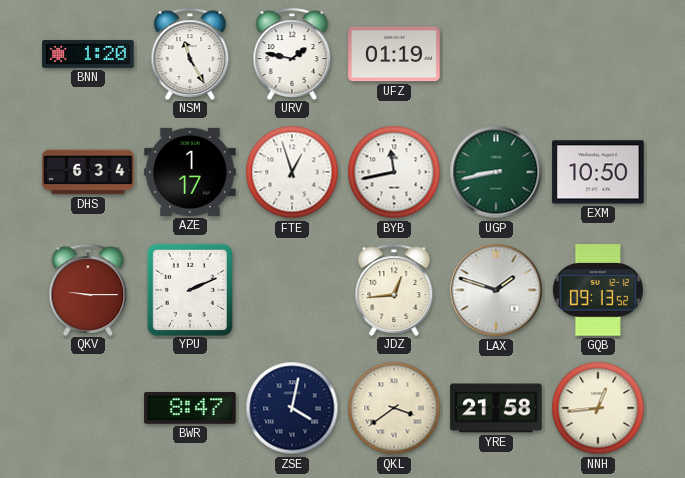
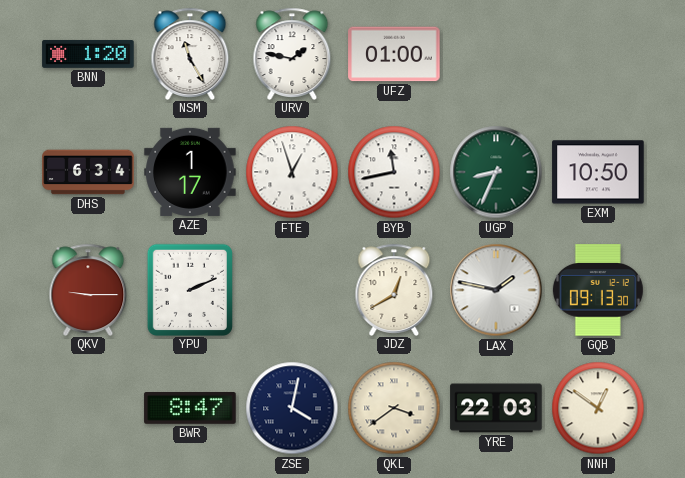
UFZ: 01:19 -> 01:00
UGP: 8:43 -> 8:34
JDZ: 12:44 -> 12:40
LAX: 1:48 -> 1:47
GQB: 09:13:52 -> 09:13:30
YRE: 21:58 -> 22:03
NNH: 12:44 -> 12:51
